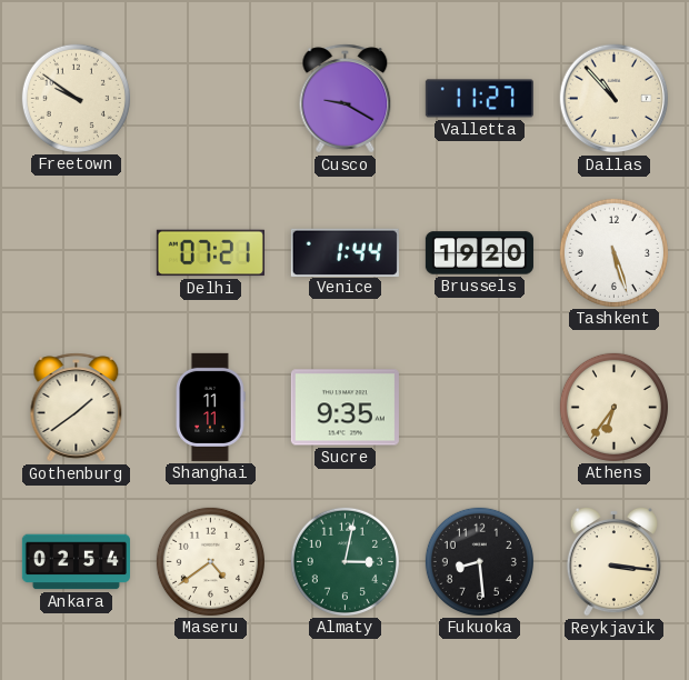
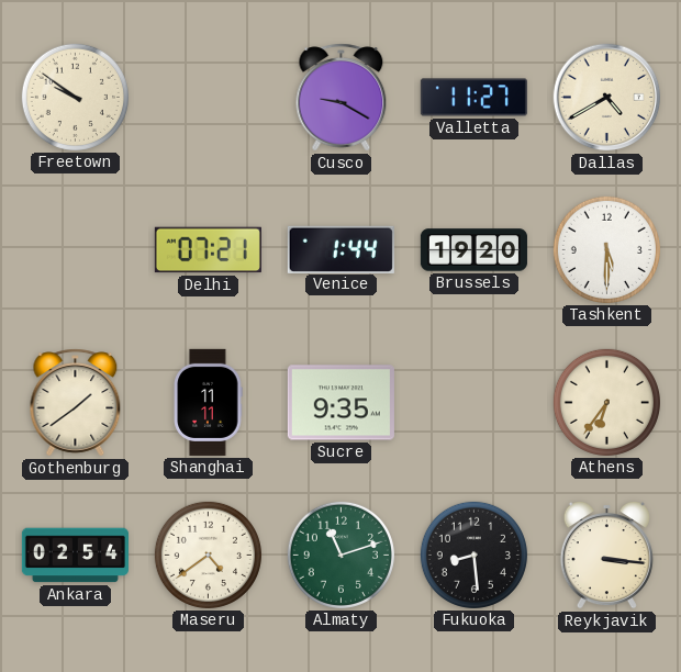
Dallas: 10:53 -> 4:40
Tashkent: 5:27 -> 5:30
Almaty: 3:02 -> 11:12
